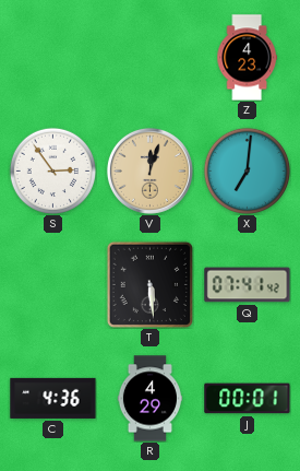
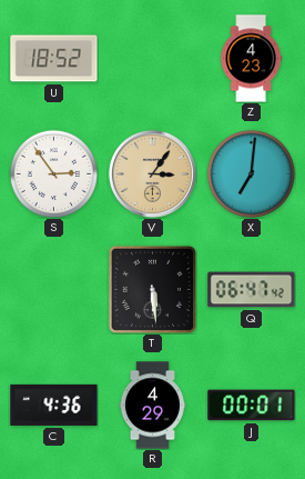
U: none -> 18:52
V: 12:03 -> 3:06
Q: 07:41 -> 06:47
